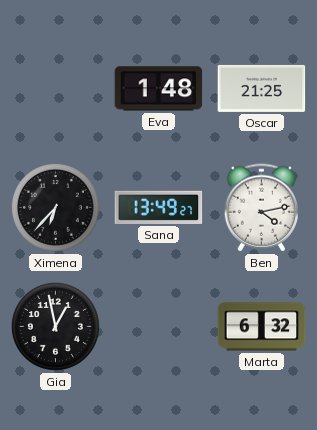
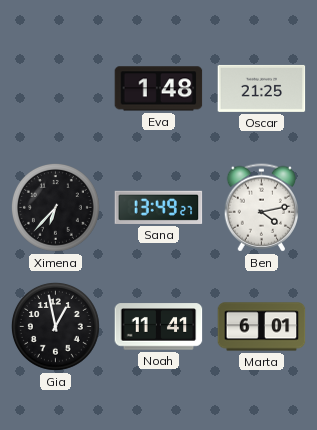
Noah: none -> 11:41
Marta: 6:32 -> 6:01
